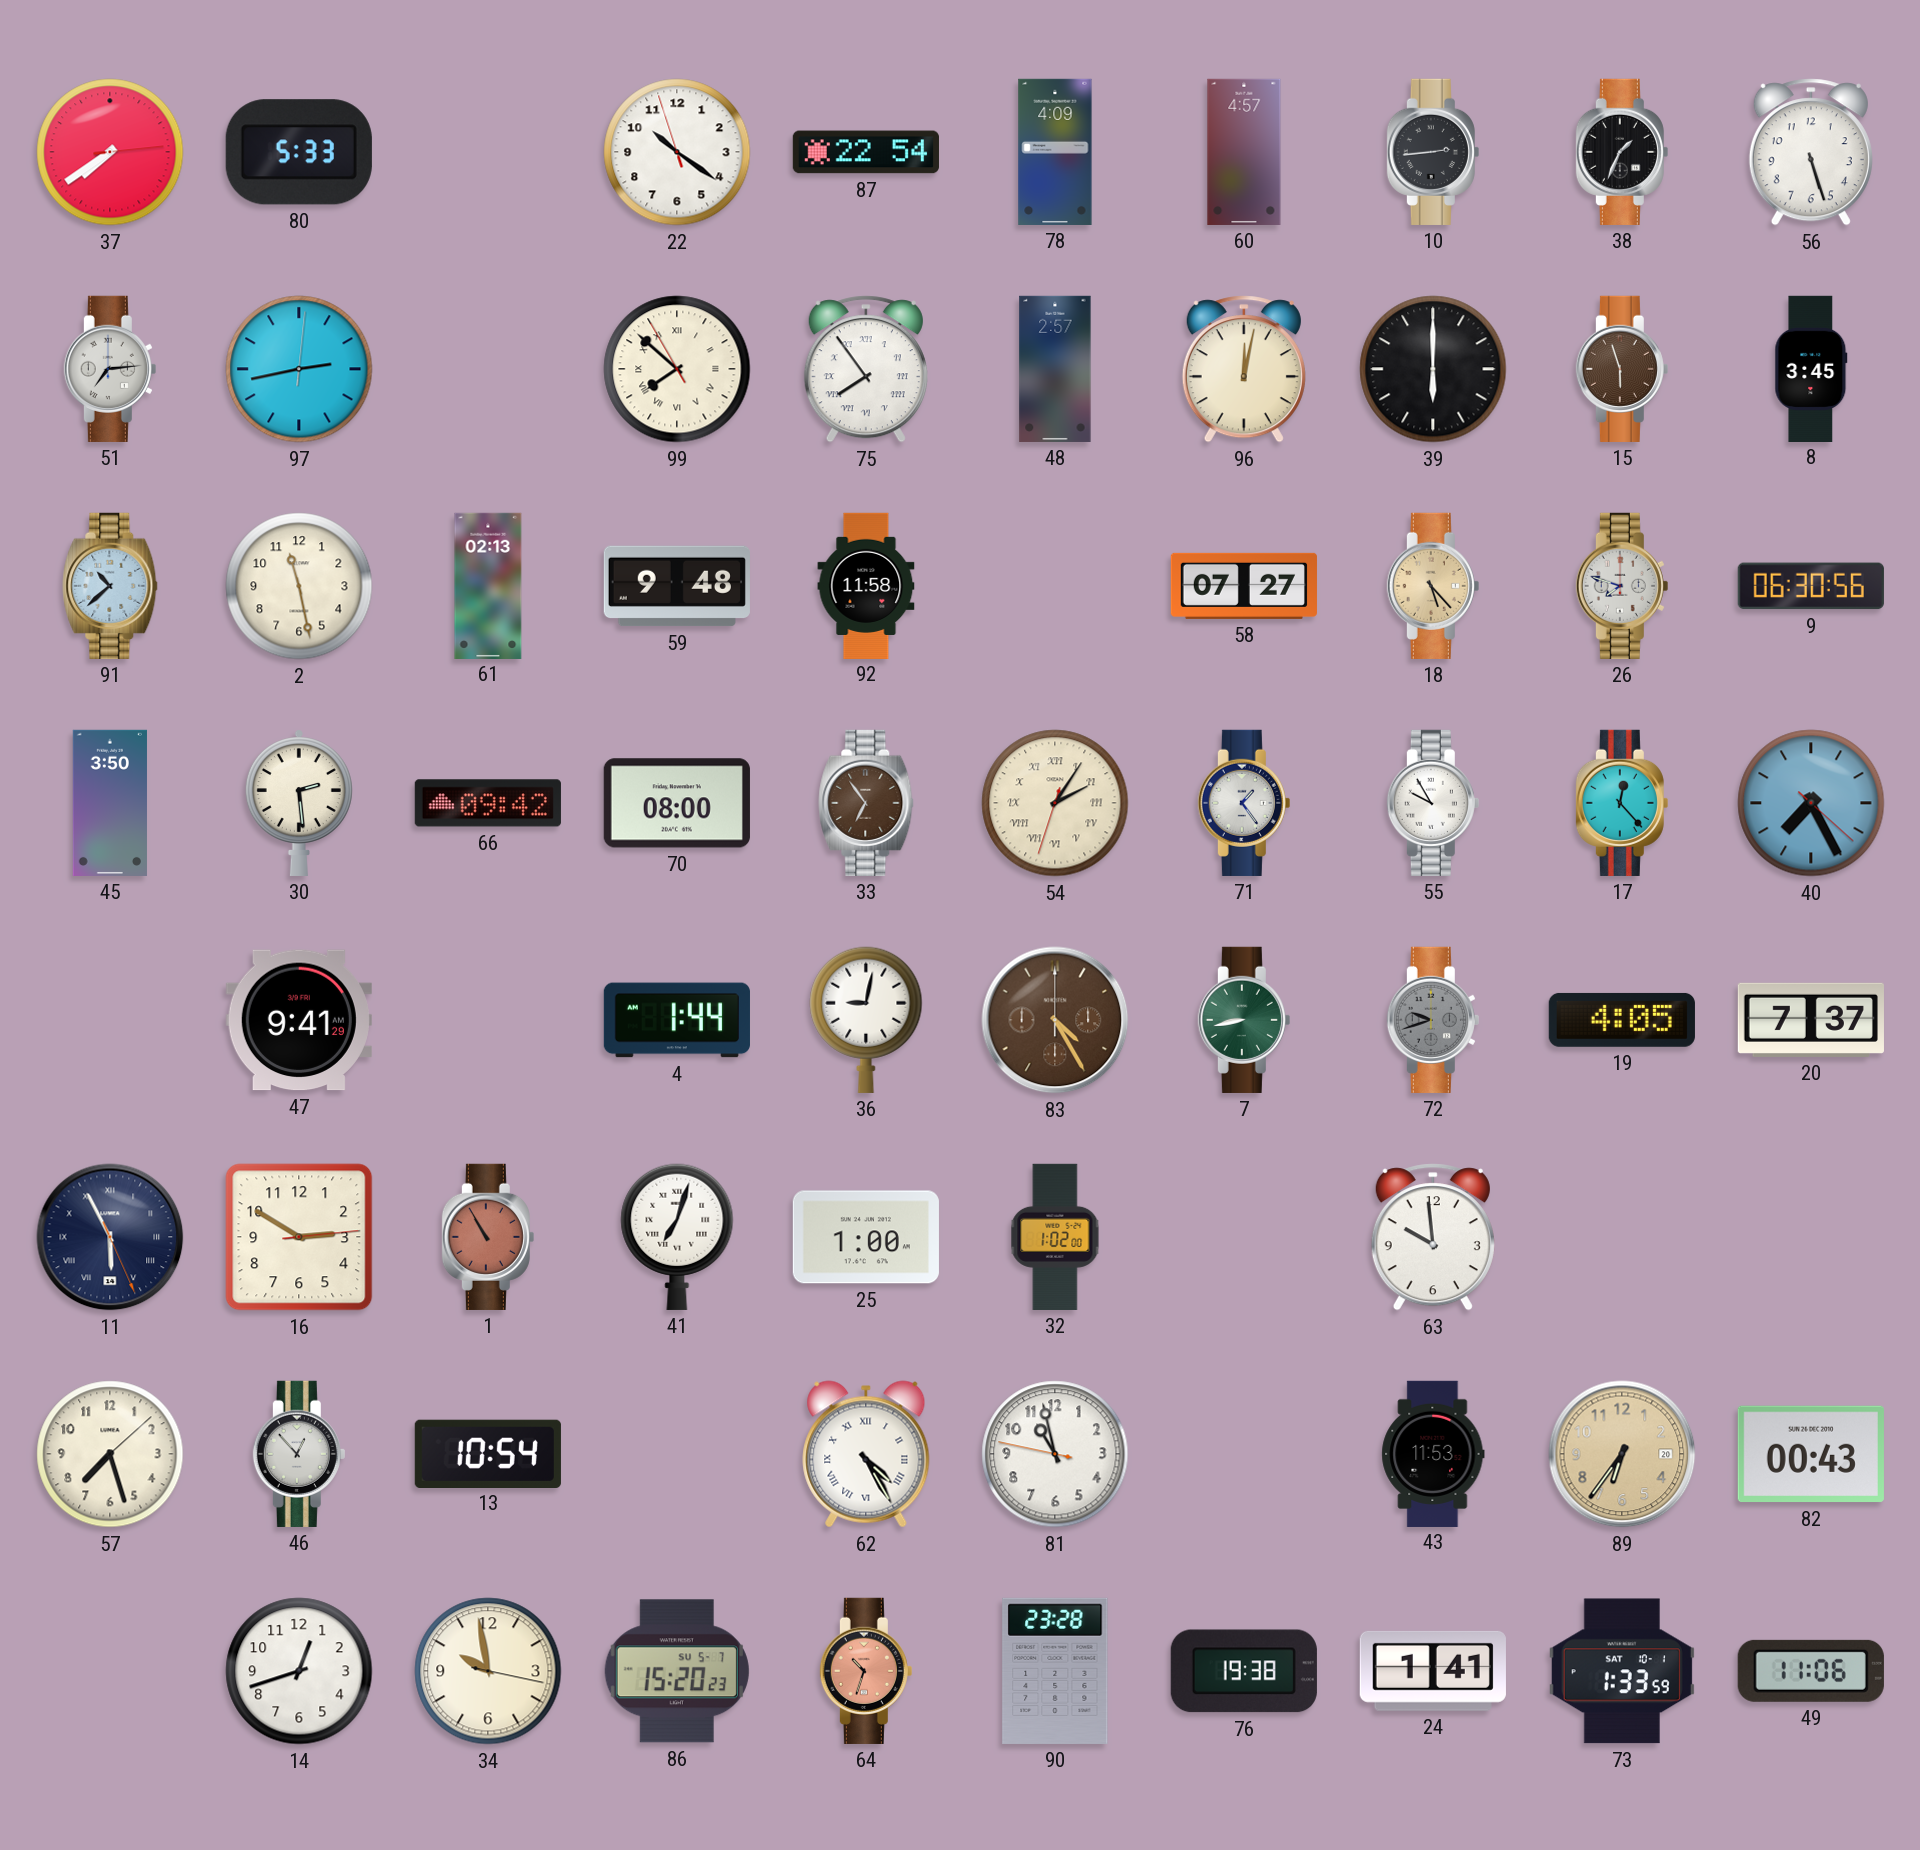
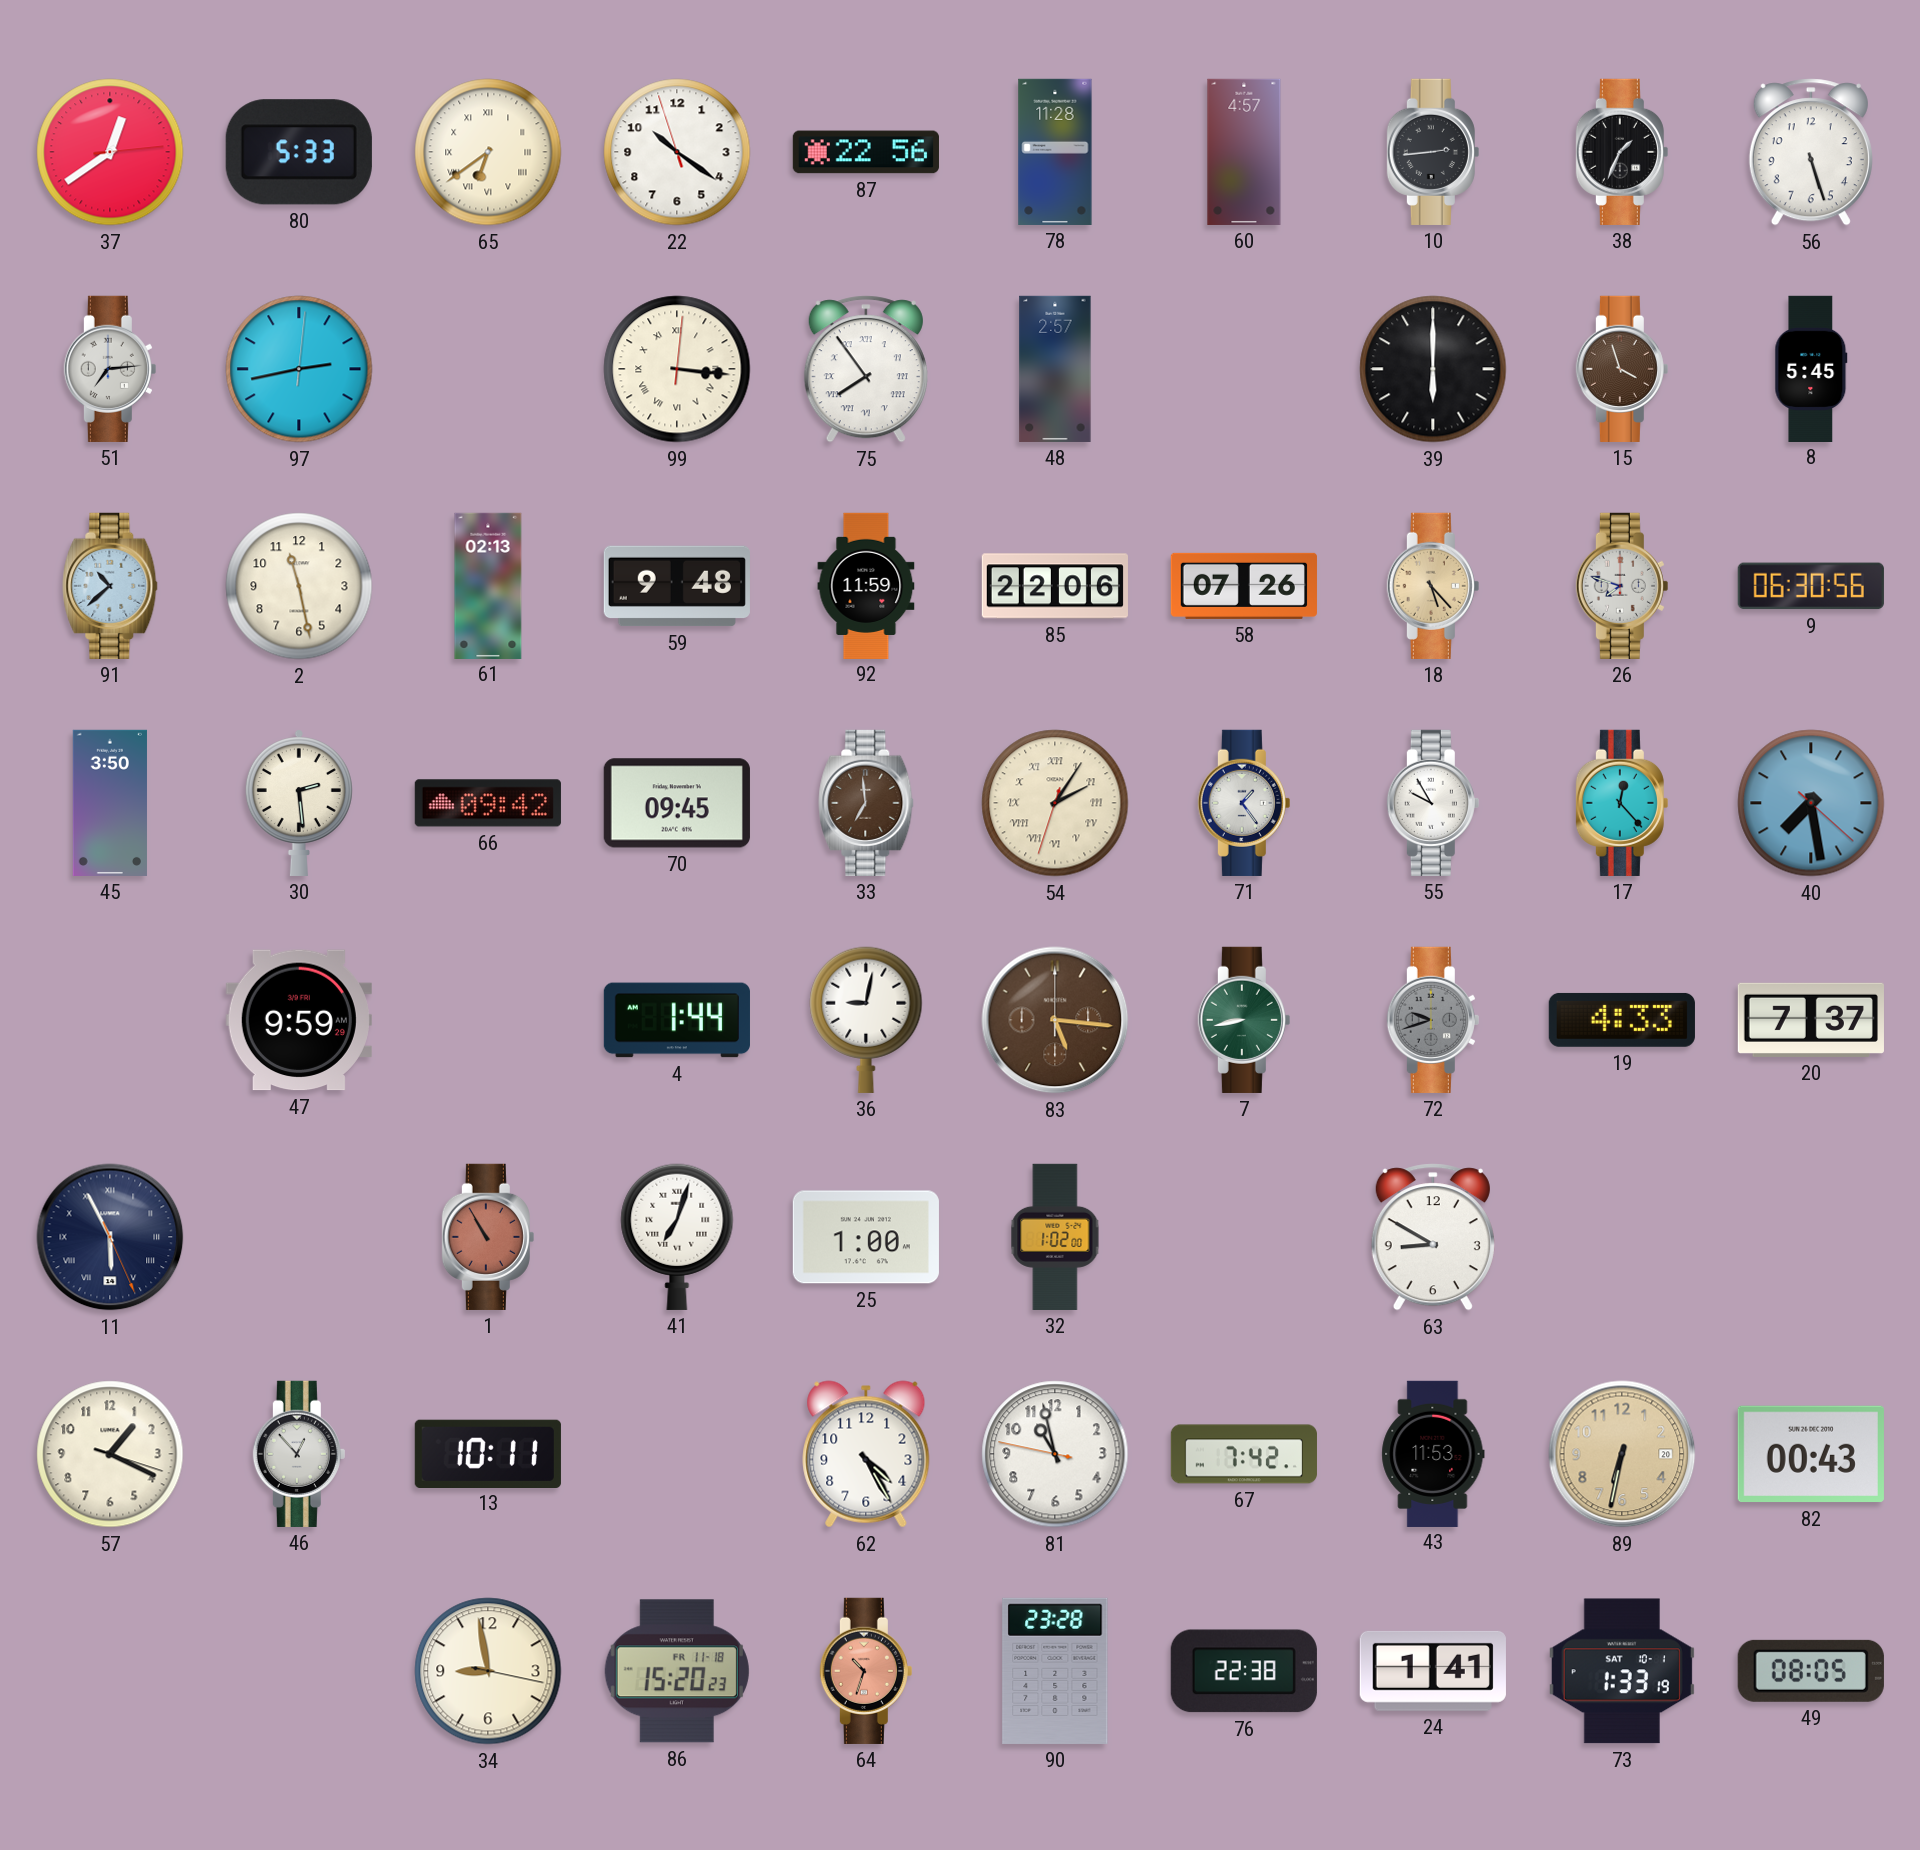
37: 7:39 -> 12:39
65: none -> 6:39
87: 22:54 -> 22:56
78: 4:09 -> 11:28
99: 7:51 -> 3:16
96: 12:02 -> none
15: 5:57 -> 3:57
8: 3:45 -> 5:45
92: 11:58 -> 11:59
85: none -> 22:06
58: 07:27 -> 07:26
70: 08:00 -> 09:45
33: 6:54 -> 6:59
40: 7:25 -> 7:28
47: 9:41 -> 9:59
83: 4:25 -> 5:16
19: 4:05 -> 4:33
16: 2:50 -> none
63: 9:59 -> 8:50
57: 7:27 -> 1:19
13: 10:54 -> 10:11
62 numerals: Roman -> Arabic
67: none -> 7:42
89: 6:36 -> 6:32
14: 12:42 -> none
34: 9:58 -> 8:58
86 date: SU 5-7 -> FR 11-18
76: 19:38 -> 22:38
73: 1:33:59 -> 1:33:19
49: 11:06 -> 08:05
